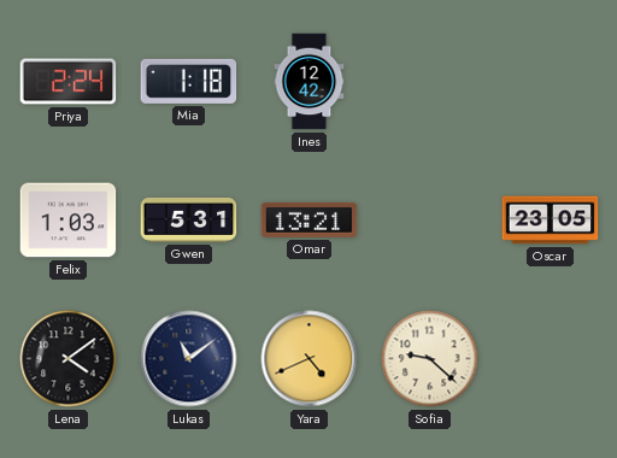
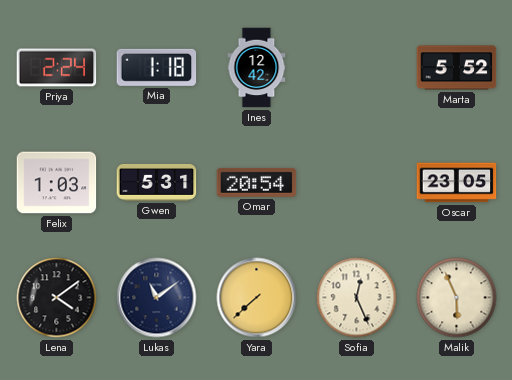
Marta: none -> 5:52
Omar: 13:21 -> 20:54
Yara: 4:41 -> 7:38
Sofia: 9:22 -> 12:26
Malik: none -> 5:56
